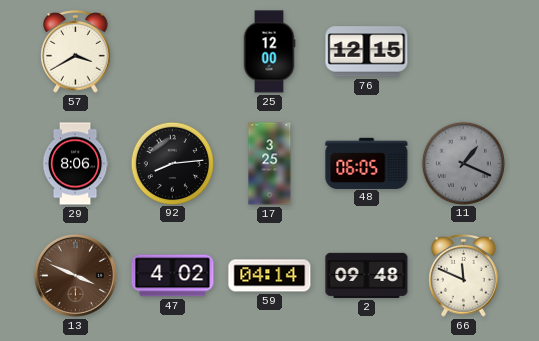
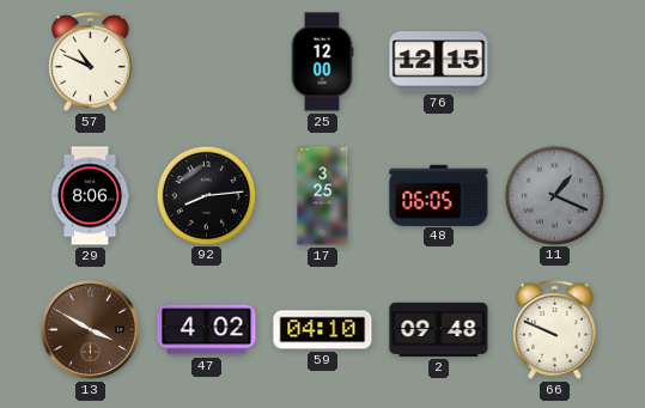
57: 3:40 -> 10:49
13: 3:49 -> 3:50
59: 04:14 -> 04:10
66: 11:49 -> 9:49
